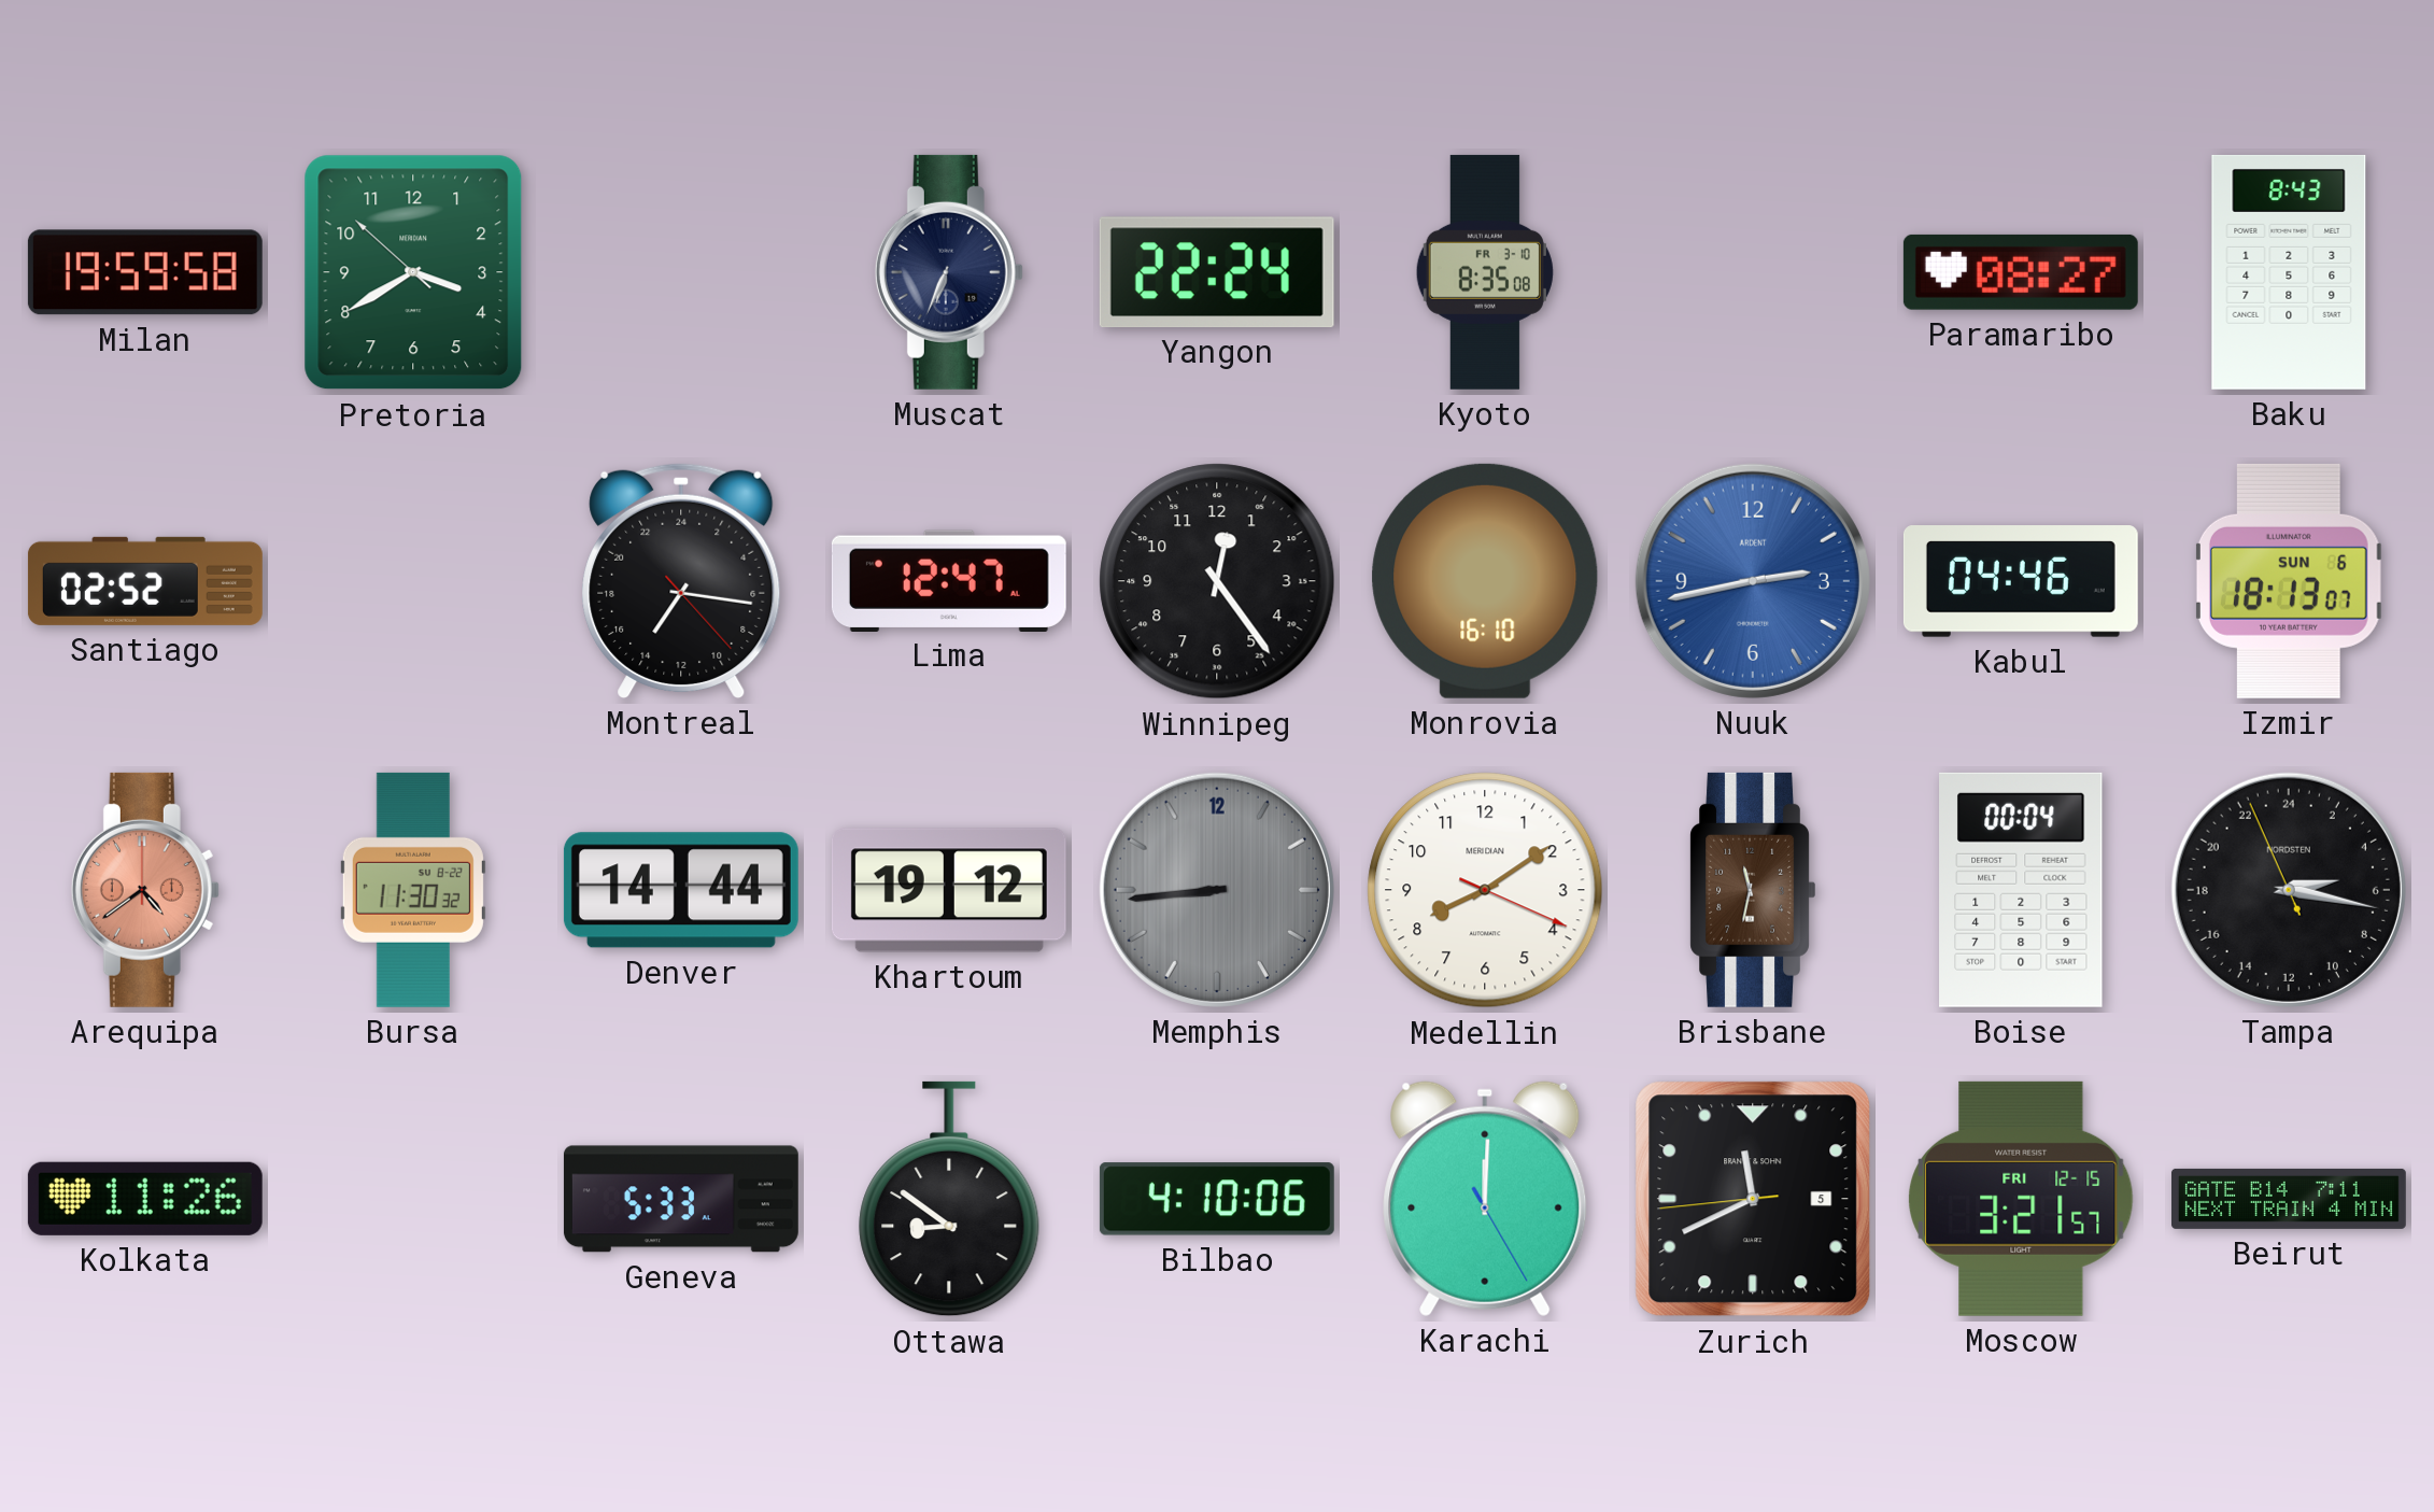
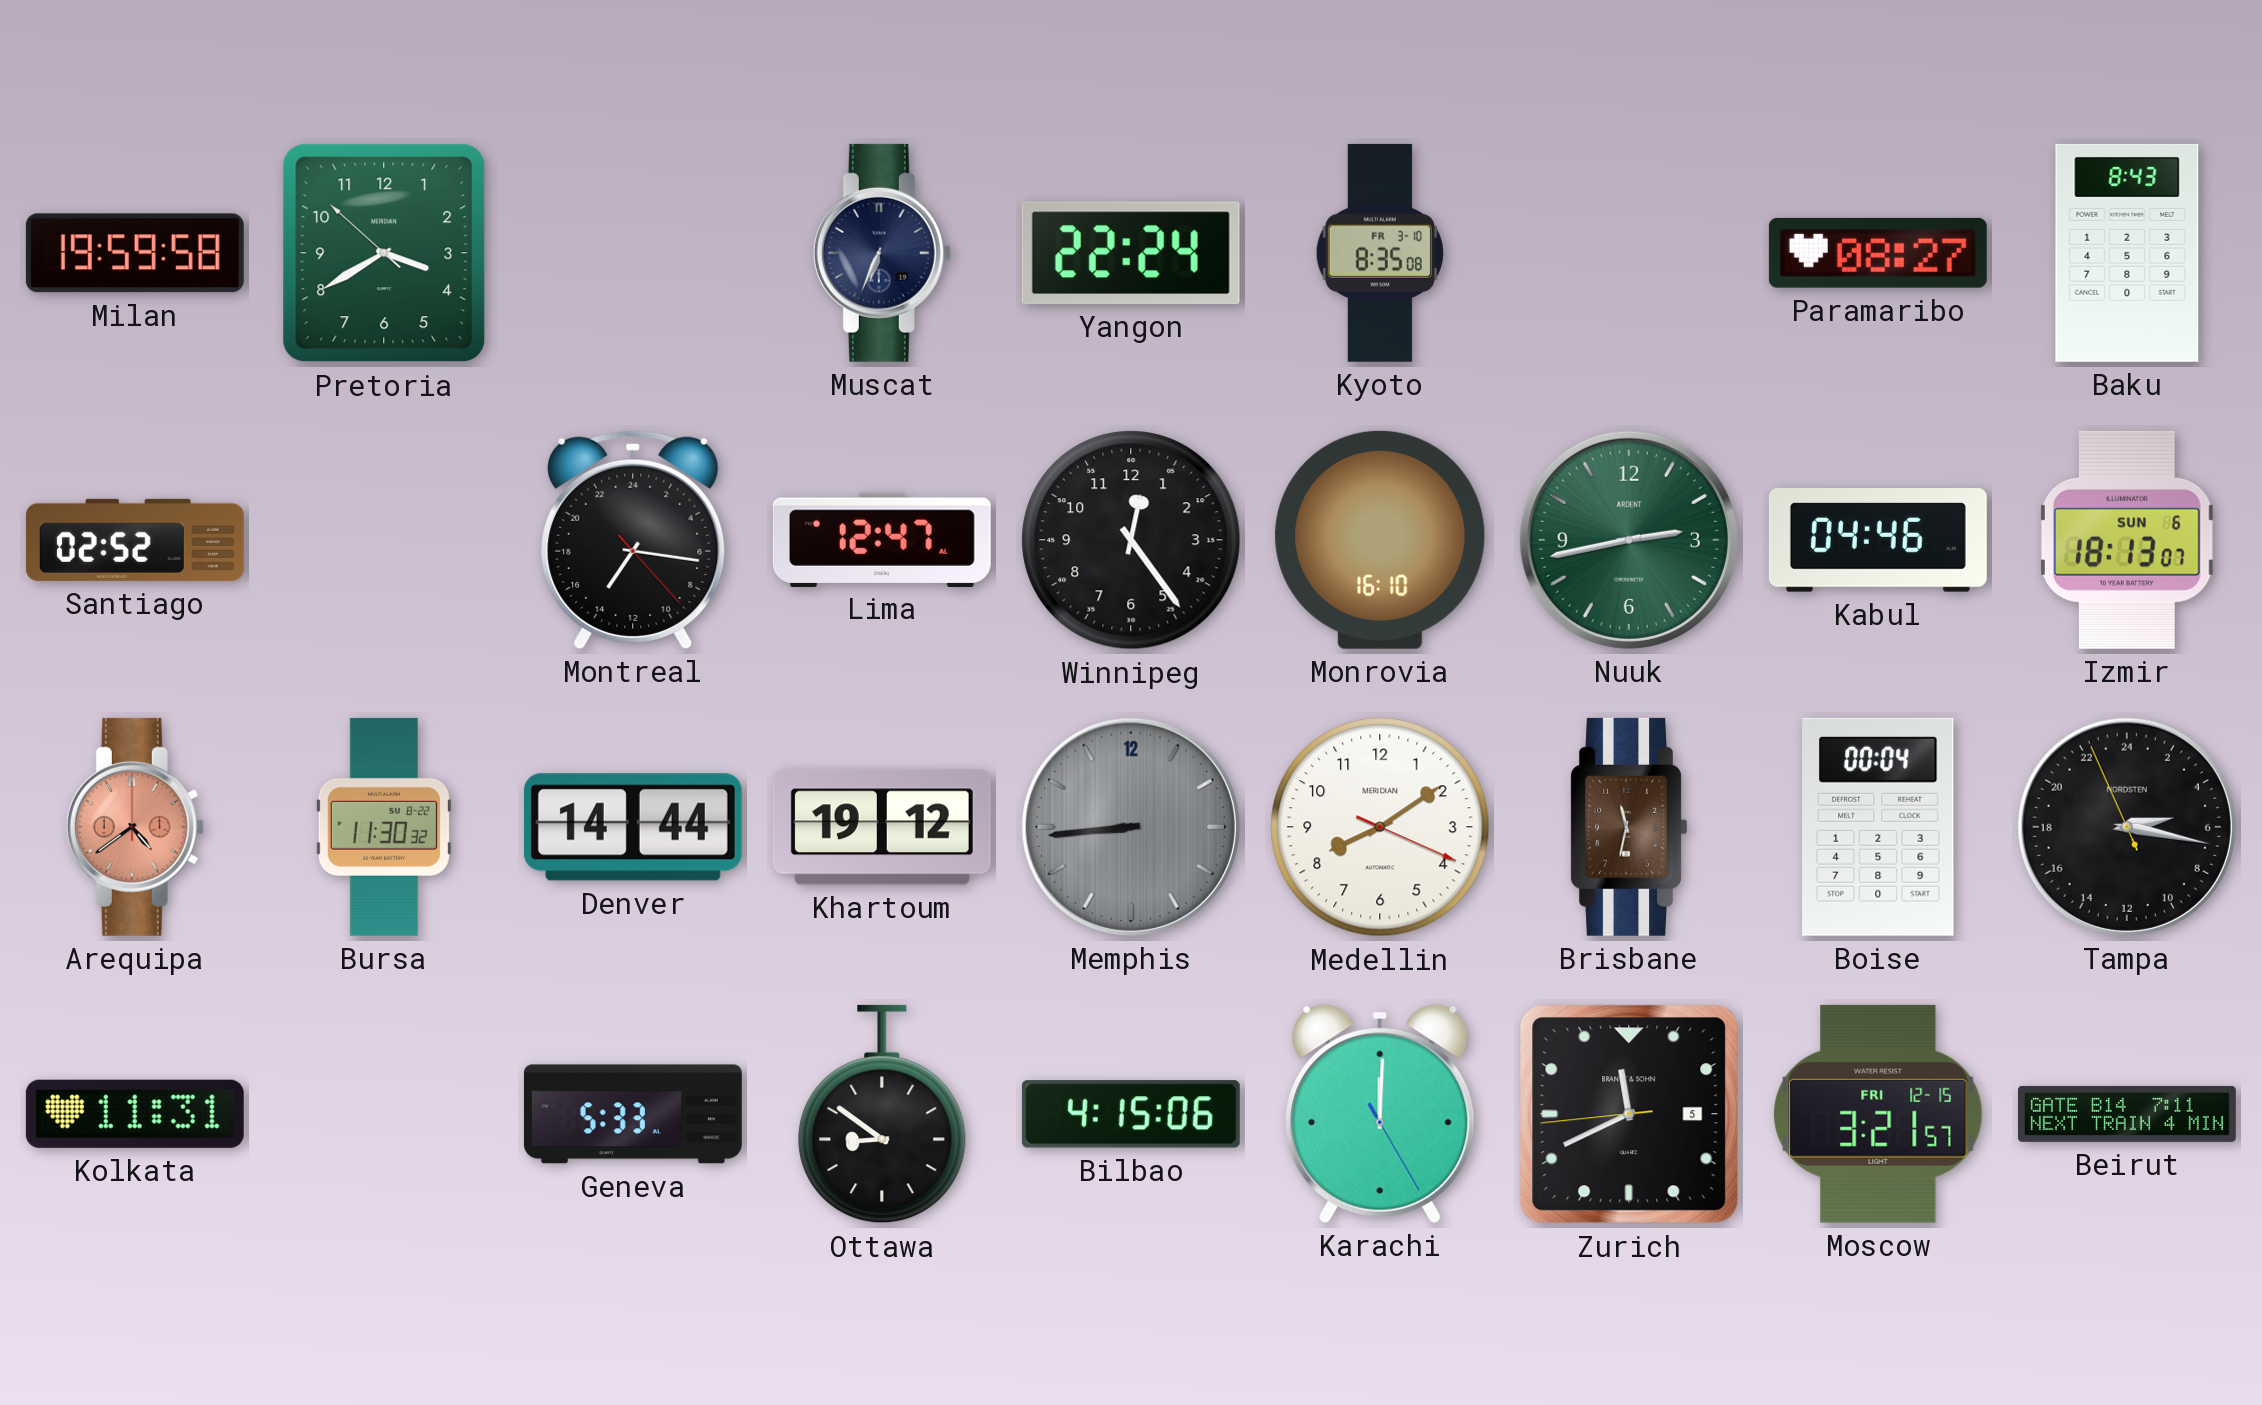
Nuuk dial: blue -> green
Kolkata: 11:26 -> 11:31
Bilbao: 4:10 -> 4:15
